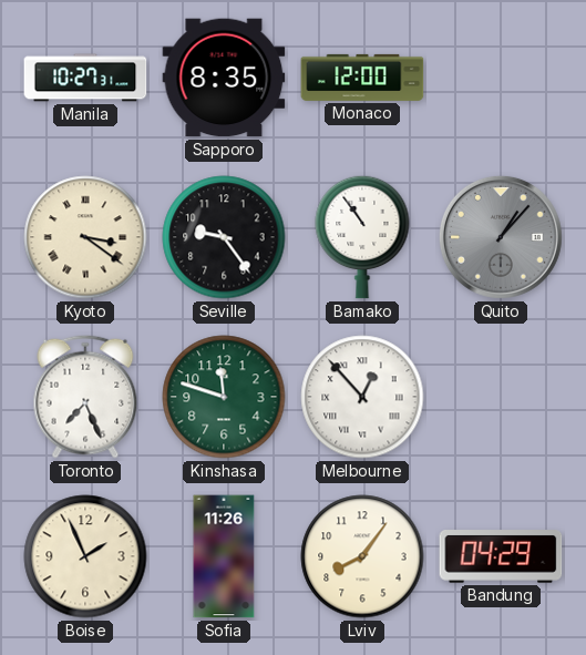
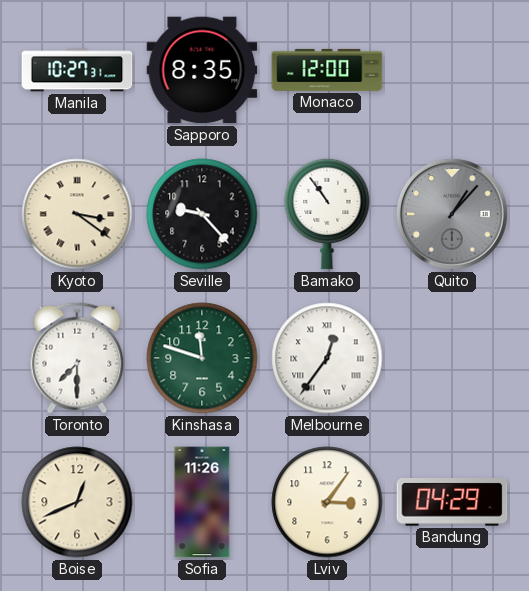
Seville: 9:24 -> 9:23
Toronto: 7:26 -> 7:30
Melbourne: 12:53 -> 12:36
Boise: 1:56 -> 12:41
Lviv: 8:06 -> 3:06
